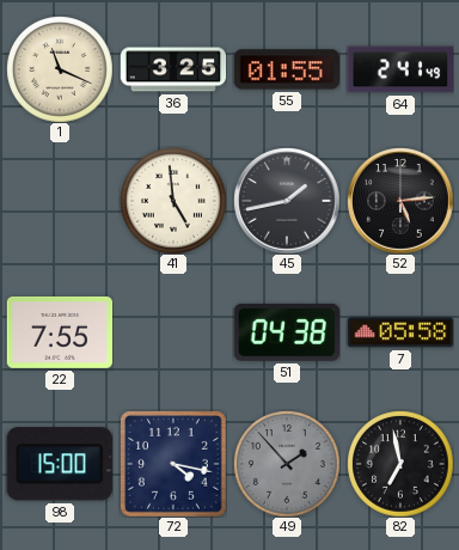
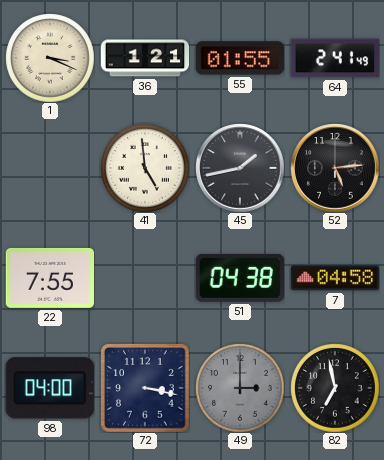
1: 11:19 -> 3:19
36: 3:25 -> 1:21
7: 05:58 -> 04:58
98: 15:00 -> 04:00
72: 4:17 -> 3:17
49: 1:53 -> 3:00
